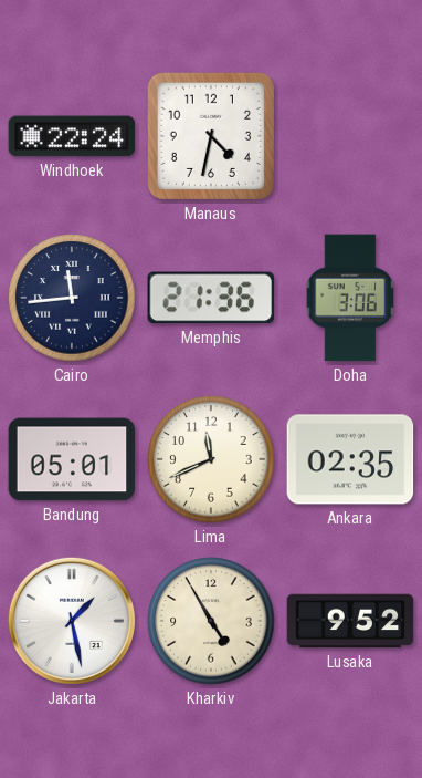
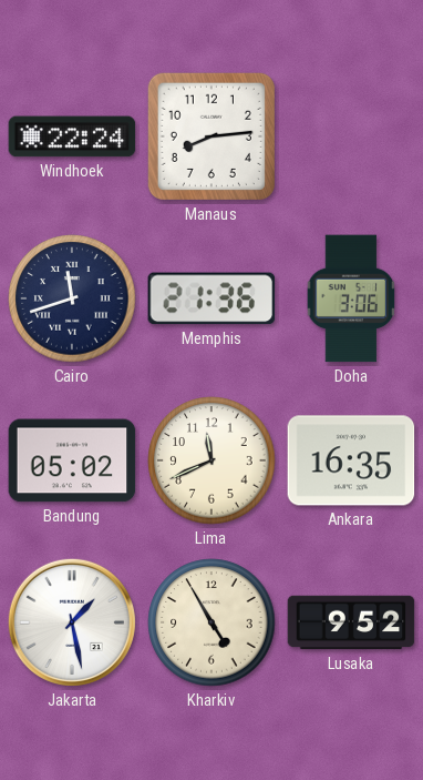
Manaus: 4:32 -> 8:14
Cairo: 11:44 -> 11:42
Bandung: 05:01 -> 05:02
Ankara: 02:35 -> 16:35
